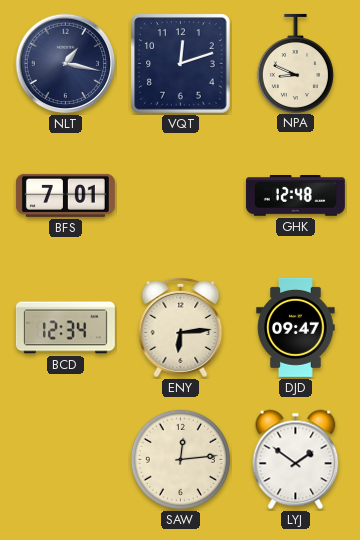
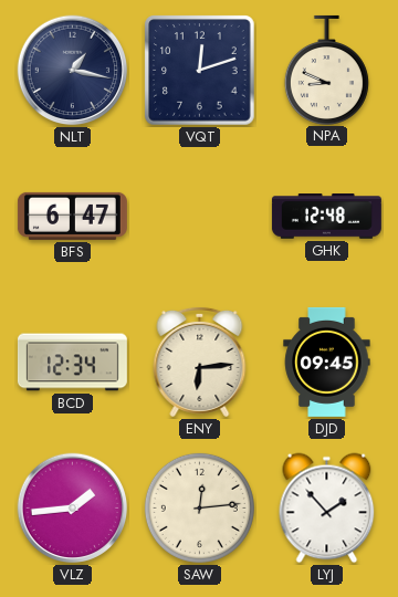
BFS: 7:01 -> 6:47
DJD: 09:47 -> 09:45
VLZ: none -> 1:44
LYJ: 1:51 -> 1:53
